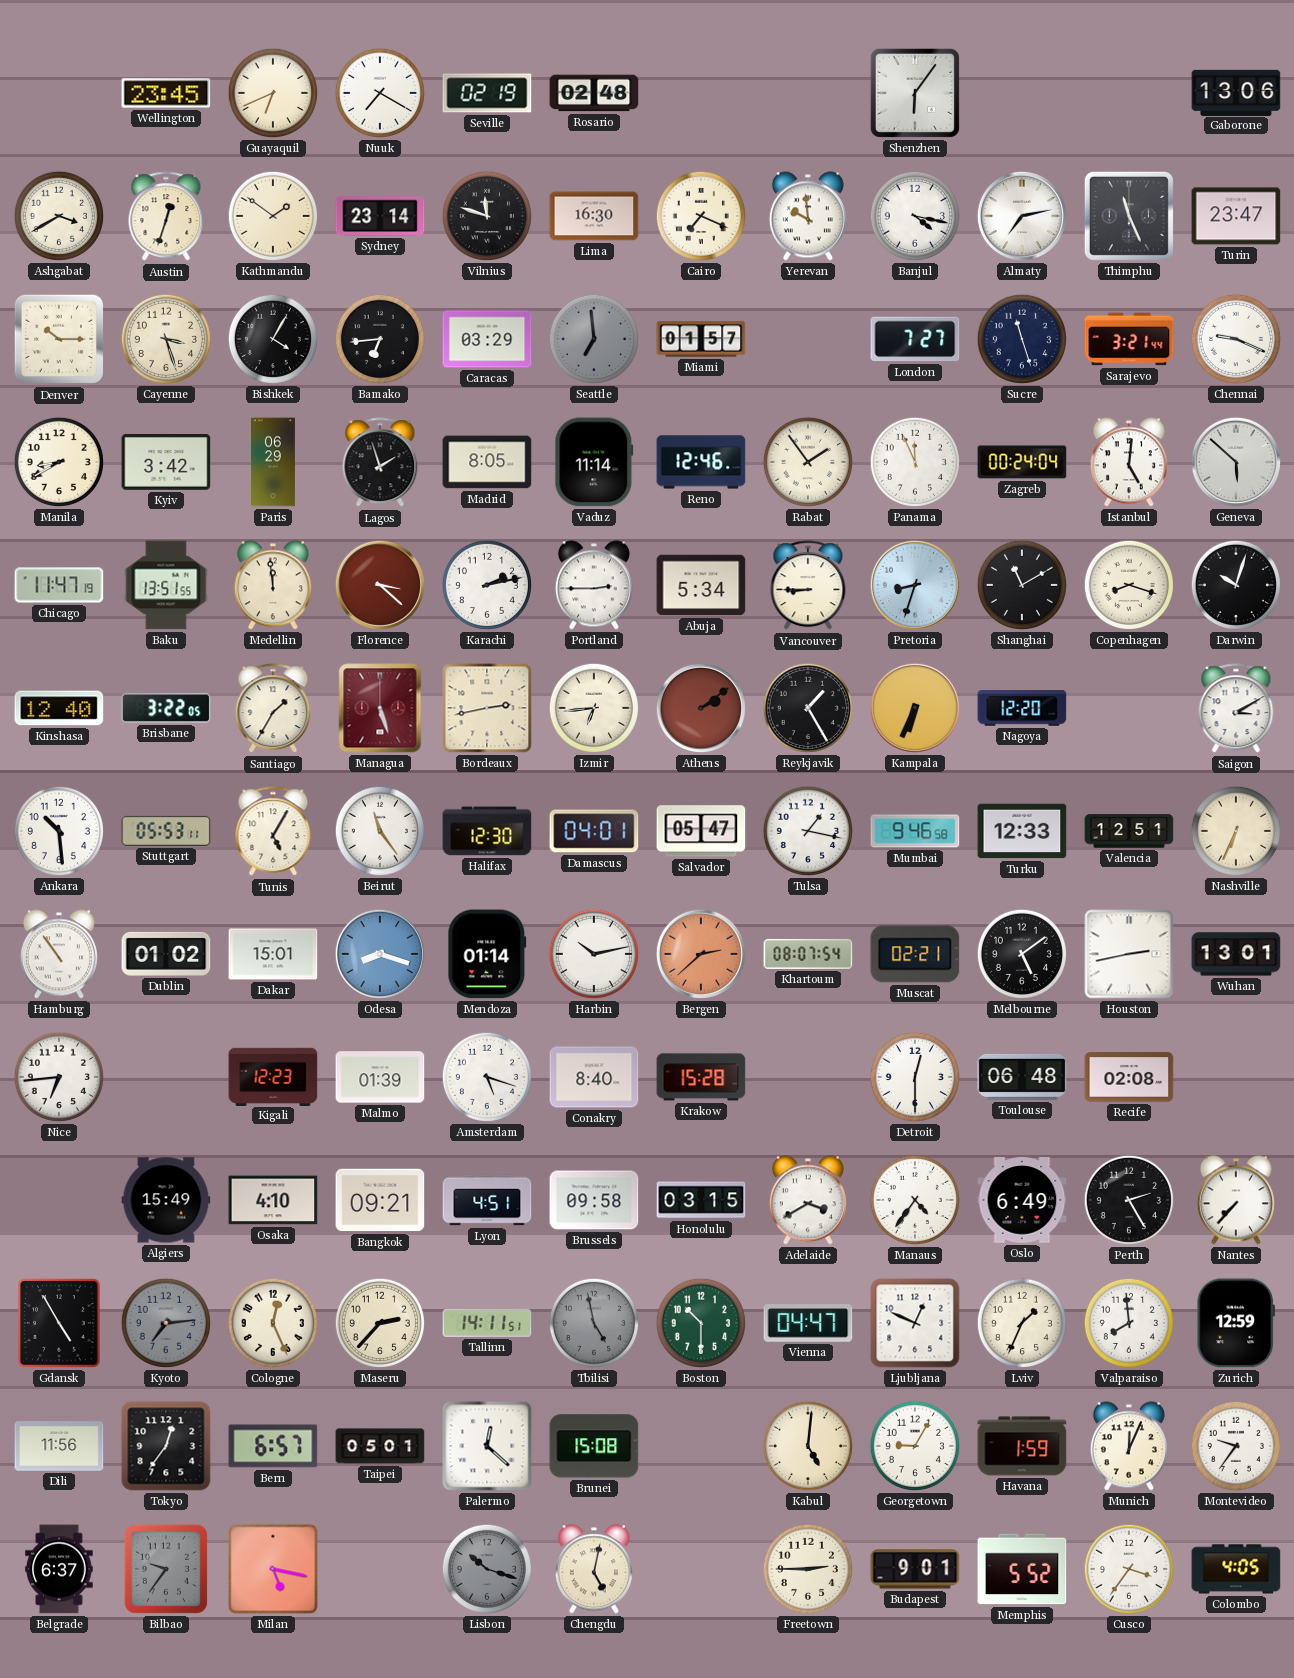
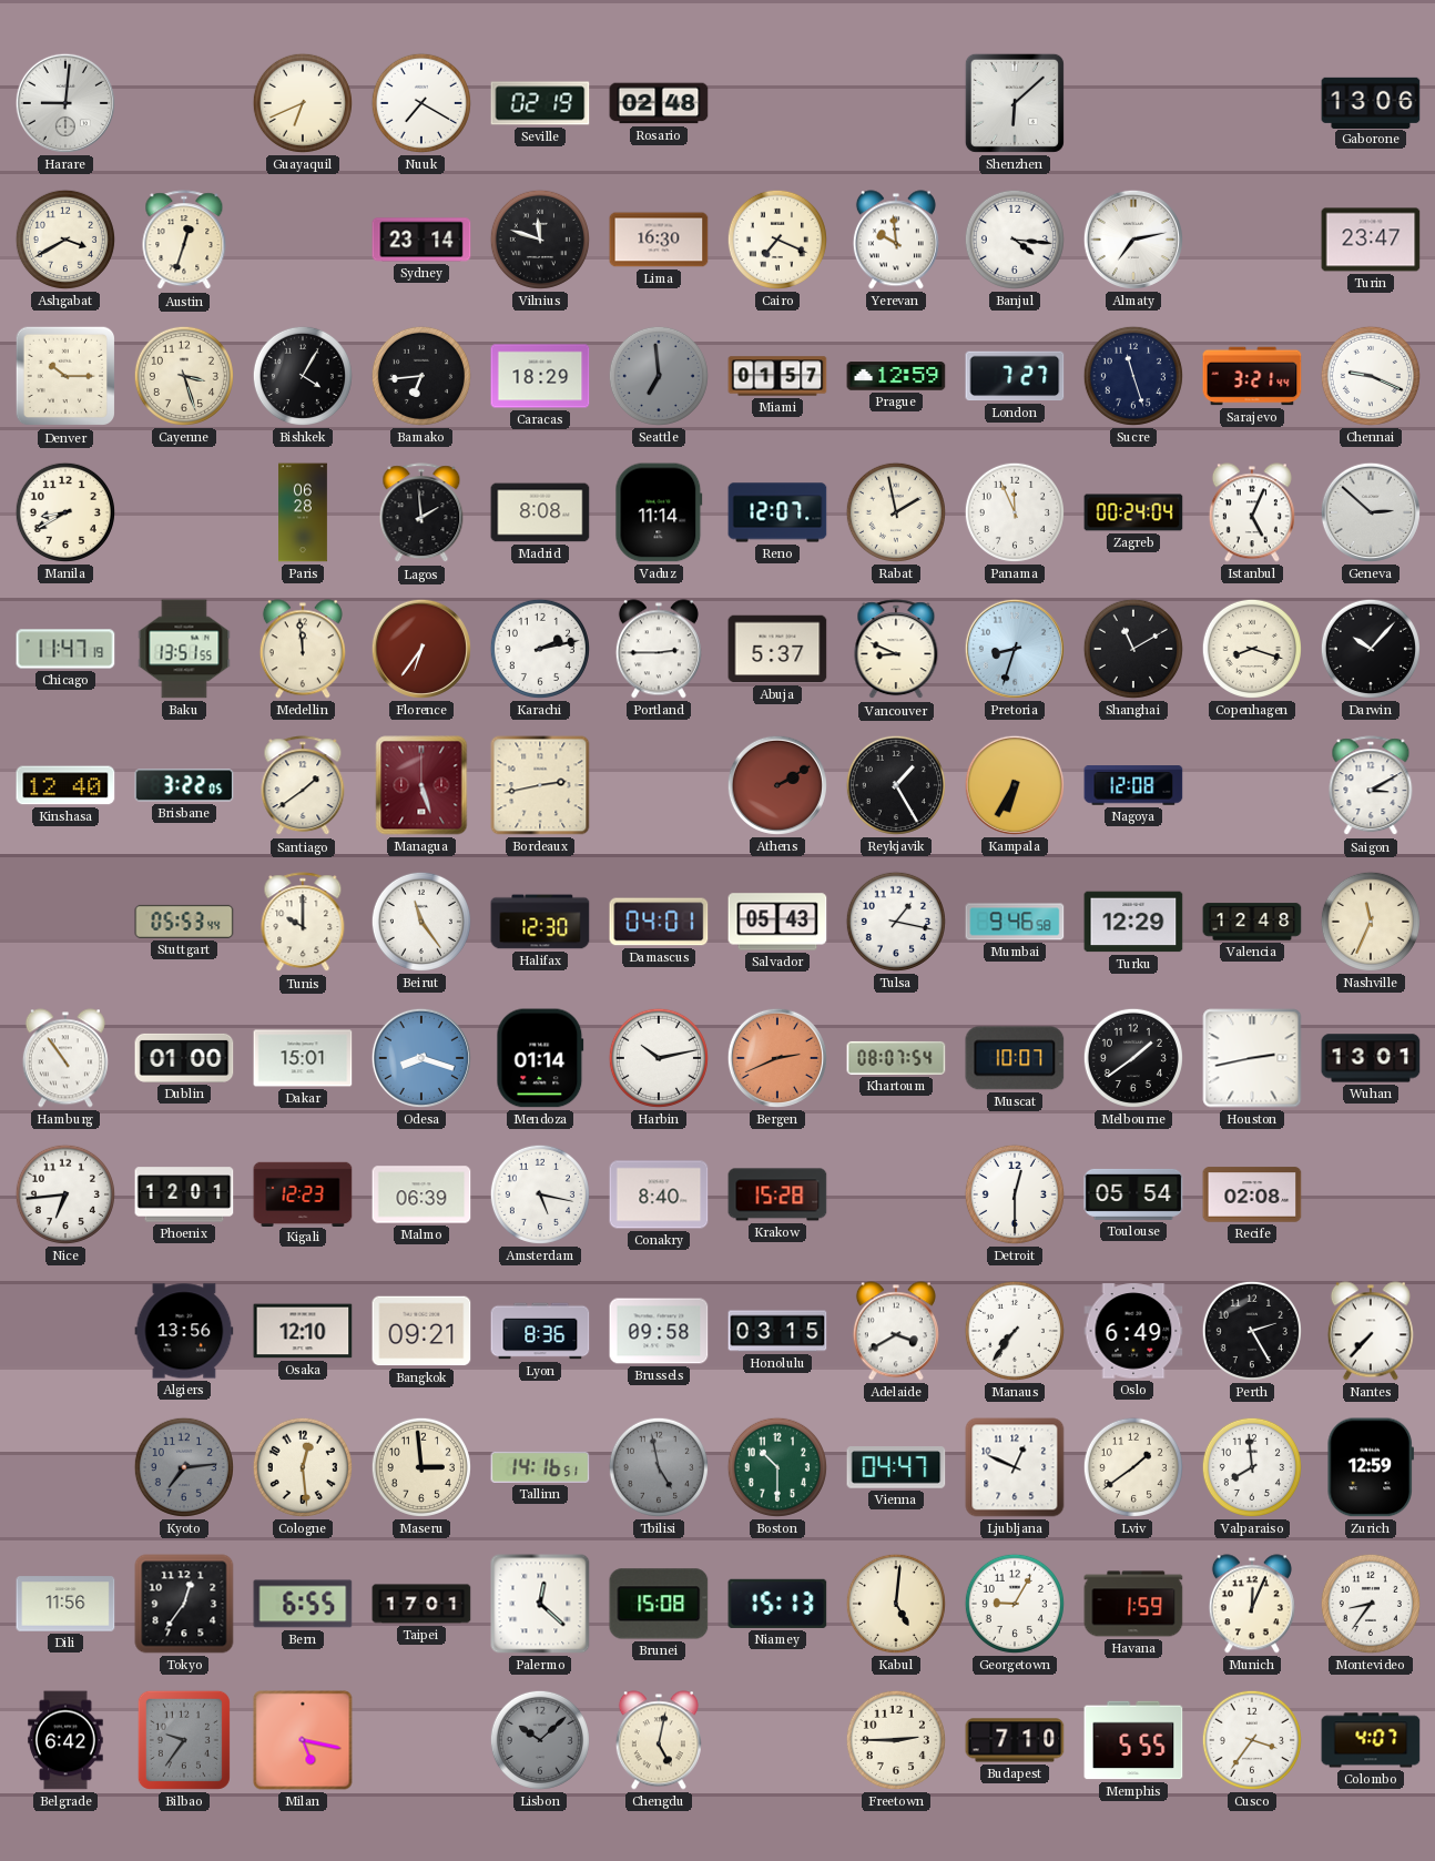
Harare: none -> 9:01
Wellington: 23:45 -> none
Shenzhen: 6:06 -> 6:08
Kathmandu: 1:51 -> none
Banjul: 4:17 -> 4:16
Thimphu: 11:26 -> none
Caracas: 03:29 -> 18:29
Prague: none -> 12:59
Kyiv: 3:42 -> none
Paris: 06:29 -> 06:28
Lagos: 1:57 -> 1:59
Madrid: 8:05 -> 8:08
Reno: 12:46 -> 12:07
Rabat: 1:54 -> 1:58
Istanbul: 5:01 -> 5:04
Geneva: 5:52 -> 2:52
Florence: 3:22 -> 6:36
Abuja: 5:34 -> 5:37
Vancouver: 8:45 -> 8:49
Darwin: 10:03 -> 10:07
Santiago: 1:35 -> 1:39
Izmir: 6:44 -> none
Athens: 2:09 -> 2:10
Kampala: 6:34 -> 6:35
Nagoya: 12:20 -> 12:08
Ankara: 10:29 -> none
Stuttgart: 05:53:11 -> 05:53:44
Tunis: 5:05 -> 10:00
Salvador: 05:47 -> 05:43
Turku: 12:33 -> 12:29
Valencia: 12:51 -> 12:48
Nashville: 6:34 -> 11:34
Dublin: 01:02 -> 01:00
Bergen: 2:38 -> 2:41
Muscat: 02:21 -> 10:07
Melbourne: 5:09 -> 1:39
Phoenix: none -> 12:01
Malmo: 01:39 -> 06:39
Amsterdam: 5:18 -> 5:17
Toulouse: 06:48 -> 05:54
Algiers: 15:49 -> 13:56
Osaka: 4:10 -> 12:10
Lyon: 4:51 -> 8:36
Manaus: 4:36 -> 7:36
Gdansk: 4:55 -> none
Cologne: 12:26 -> 12:29
Maseru: 2:37 -> 2:59
Tallinn: 14:11 -> 14:16
Lviv: 1:34 -> 1:39
Bern: 6:57 -> 6:55
Taipei: 05:01 -> 17:01
Niamey: none -> 15:13
Montevideo: 9:36 -> 8:36
Belgrade: 6:37 -> 6:42
Lisbon: 10:18 -> 10:08
Budapest: 9:01 -> 7:10
Memphis: 5:52 -> 5:55
Colombo: 4:05 -> 4:07
